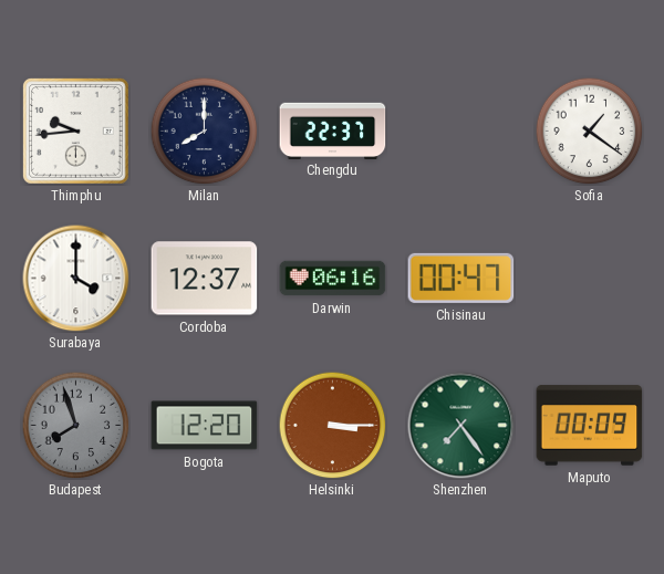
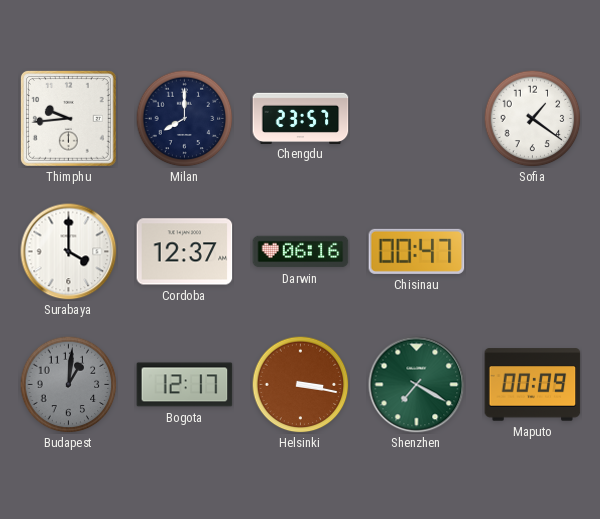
Chengdu: 22:37 -> 23:57
Budapest: 7:57 -> 1:01
Bogota: 12:20 -> 12:17
Helsinki: 3:15 -> 3:17
Shenzhen: 7:24 -> 7:20
